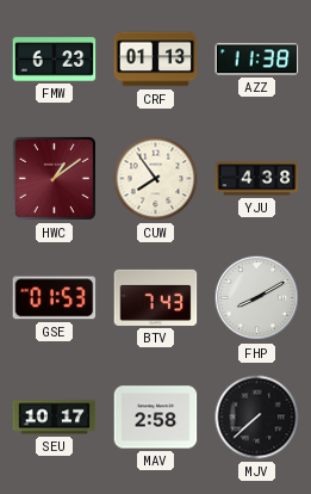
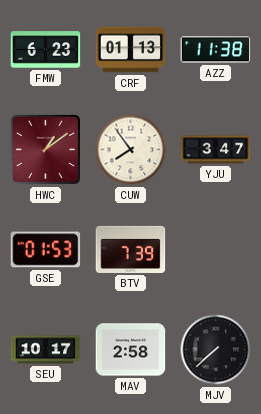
YJU: 4:38 -> 3:47
BTV: 7:43 -> 7:39
FHP: 8:10 -> none
